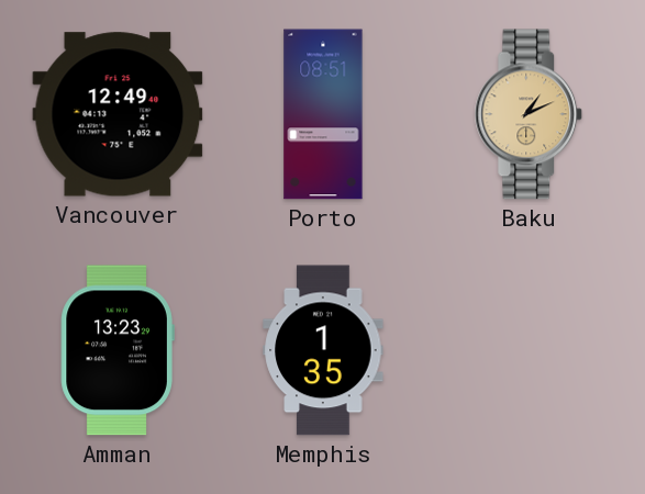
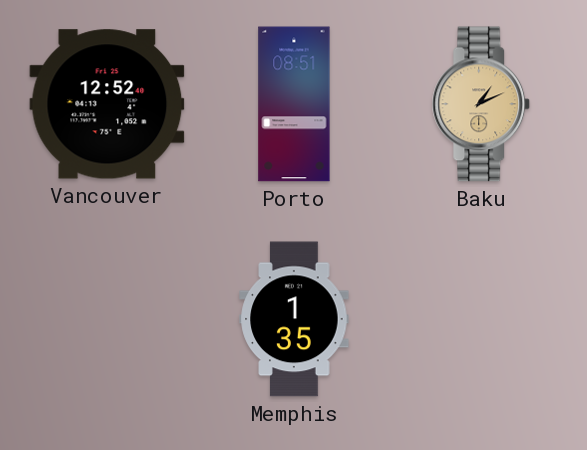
Vancouver: 12:49 -> 12:52
Amman: 13:23 -> none
